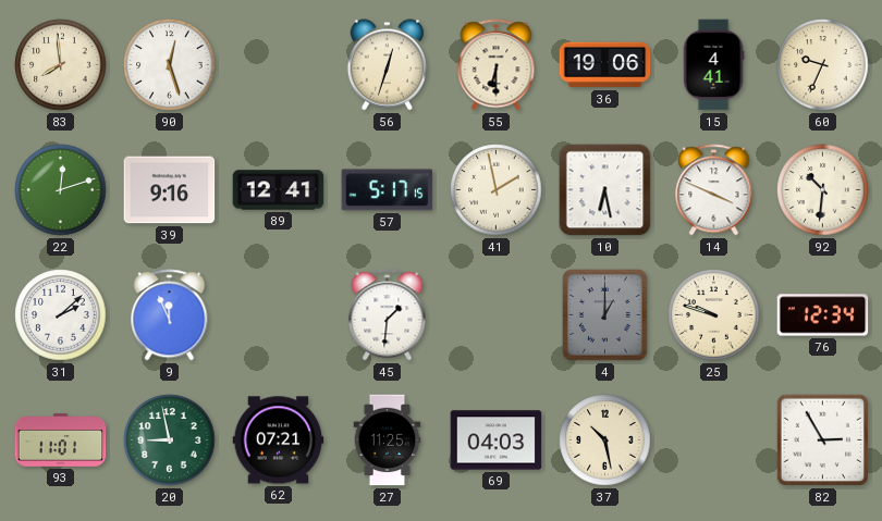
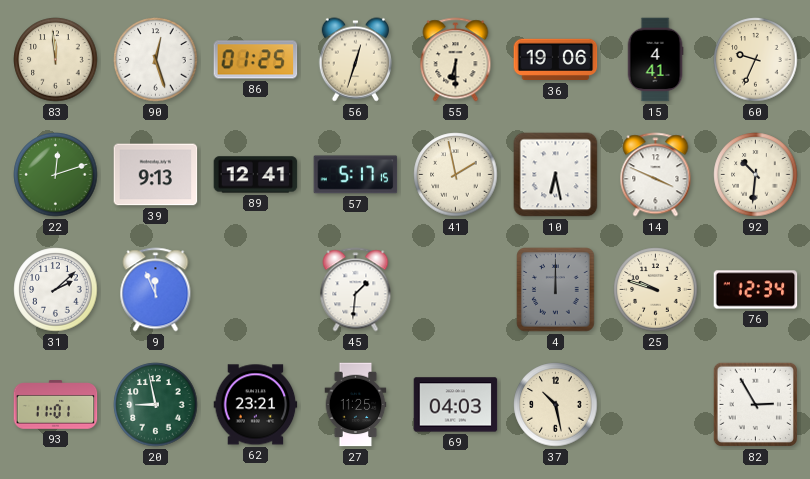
83: 7:59 -> 11:59
86: none -> 01:25
39: 9:16 -> 9:13
4: 1:00 -> 12:00
62: 07:21 -> 23:21
